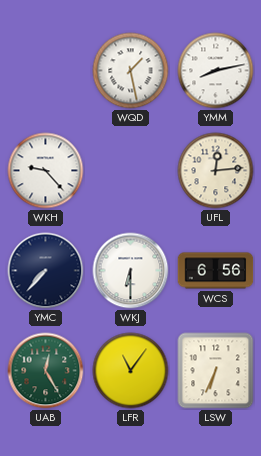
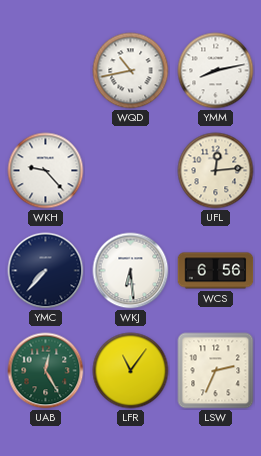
WQD: 1:28 -> 10:43
WKJ: 6:30 -> 6:29
LSW: 6:34 -> 2:34
